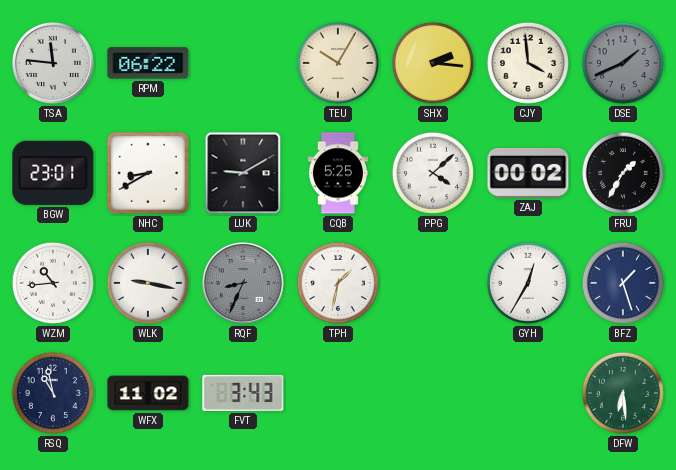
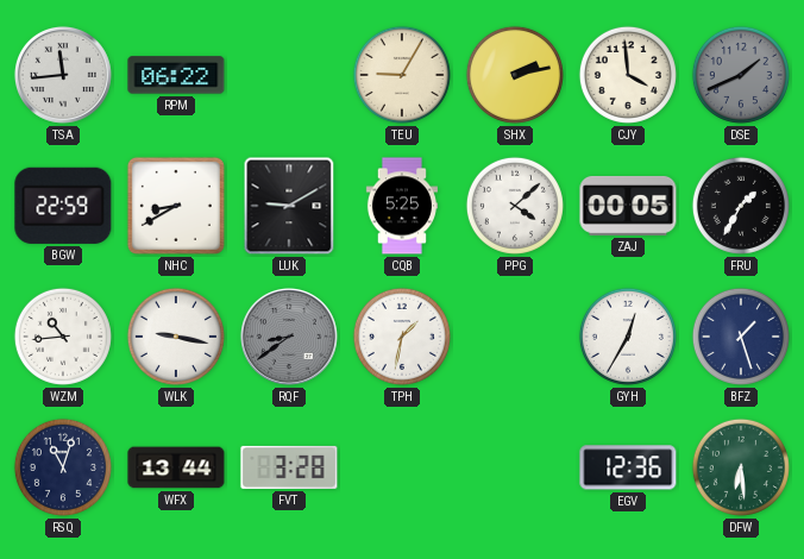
TSA: 11:46 -> 11:44
TEU: 10:05 -> 9:05
SHX: 2:16 -> 2:13
BGW: 23:01 -> 22:59
ZAJ: 00:02 -> 00:05
RQF: 8:34 -> 8:39
RSQ: 10:58 -> 11:03
WFX: 11:02 -> 13:44
FVT: 3:43 -> 3:28
EGV: none -> 12:36
